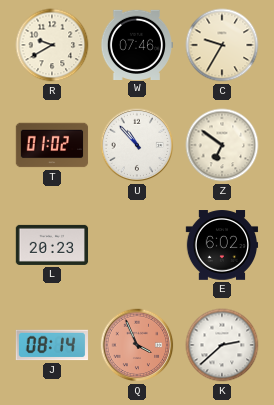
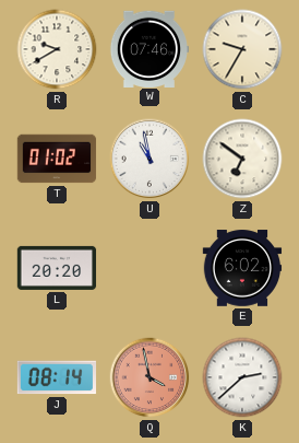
U: 10:53 -> 10:58
L: 20:23 -> 20:20
Q: 3:56 -> 3:58
